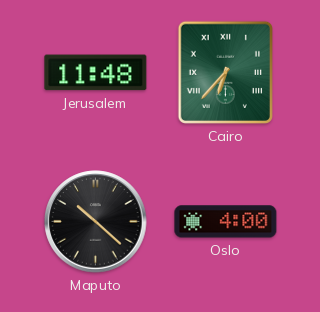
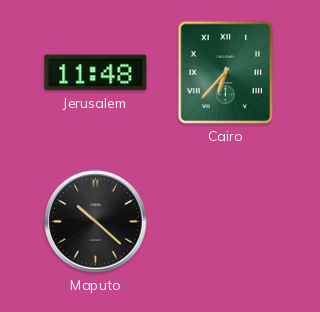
Oslo: 4:00 -> none
